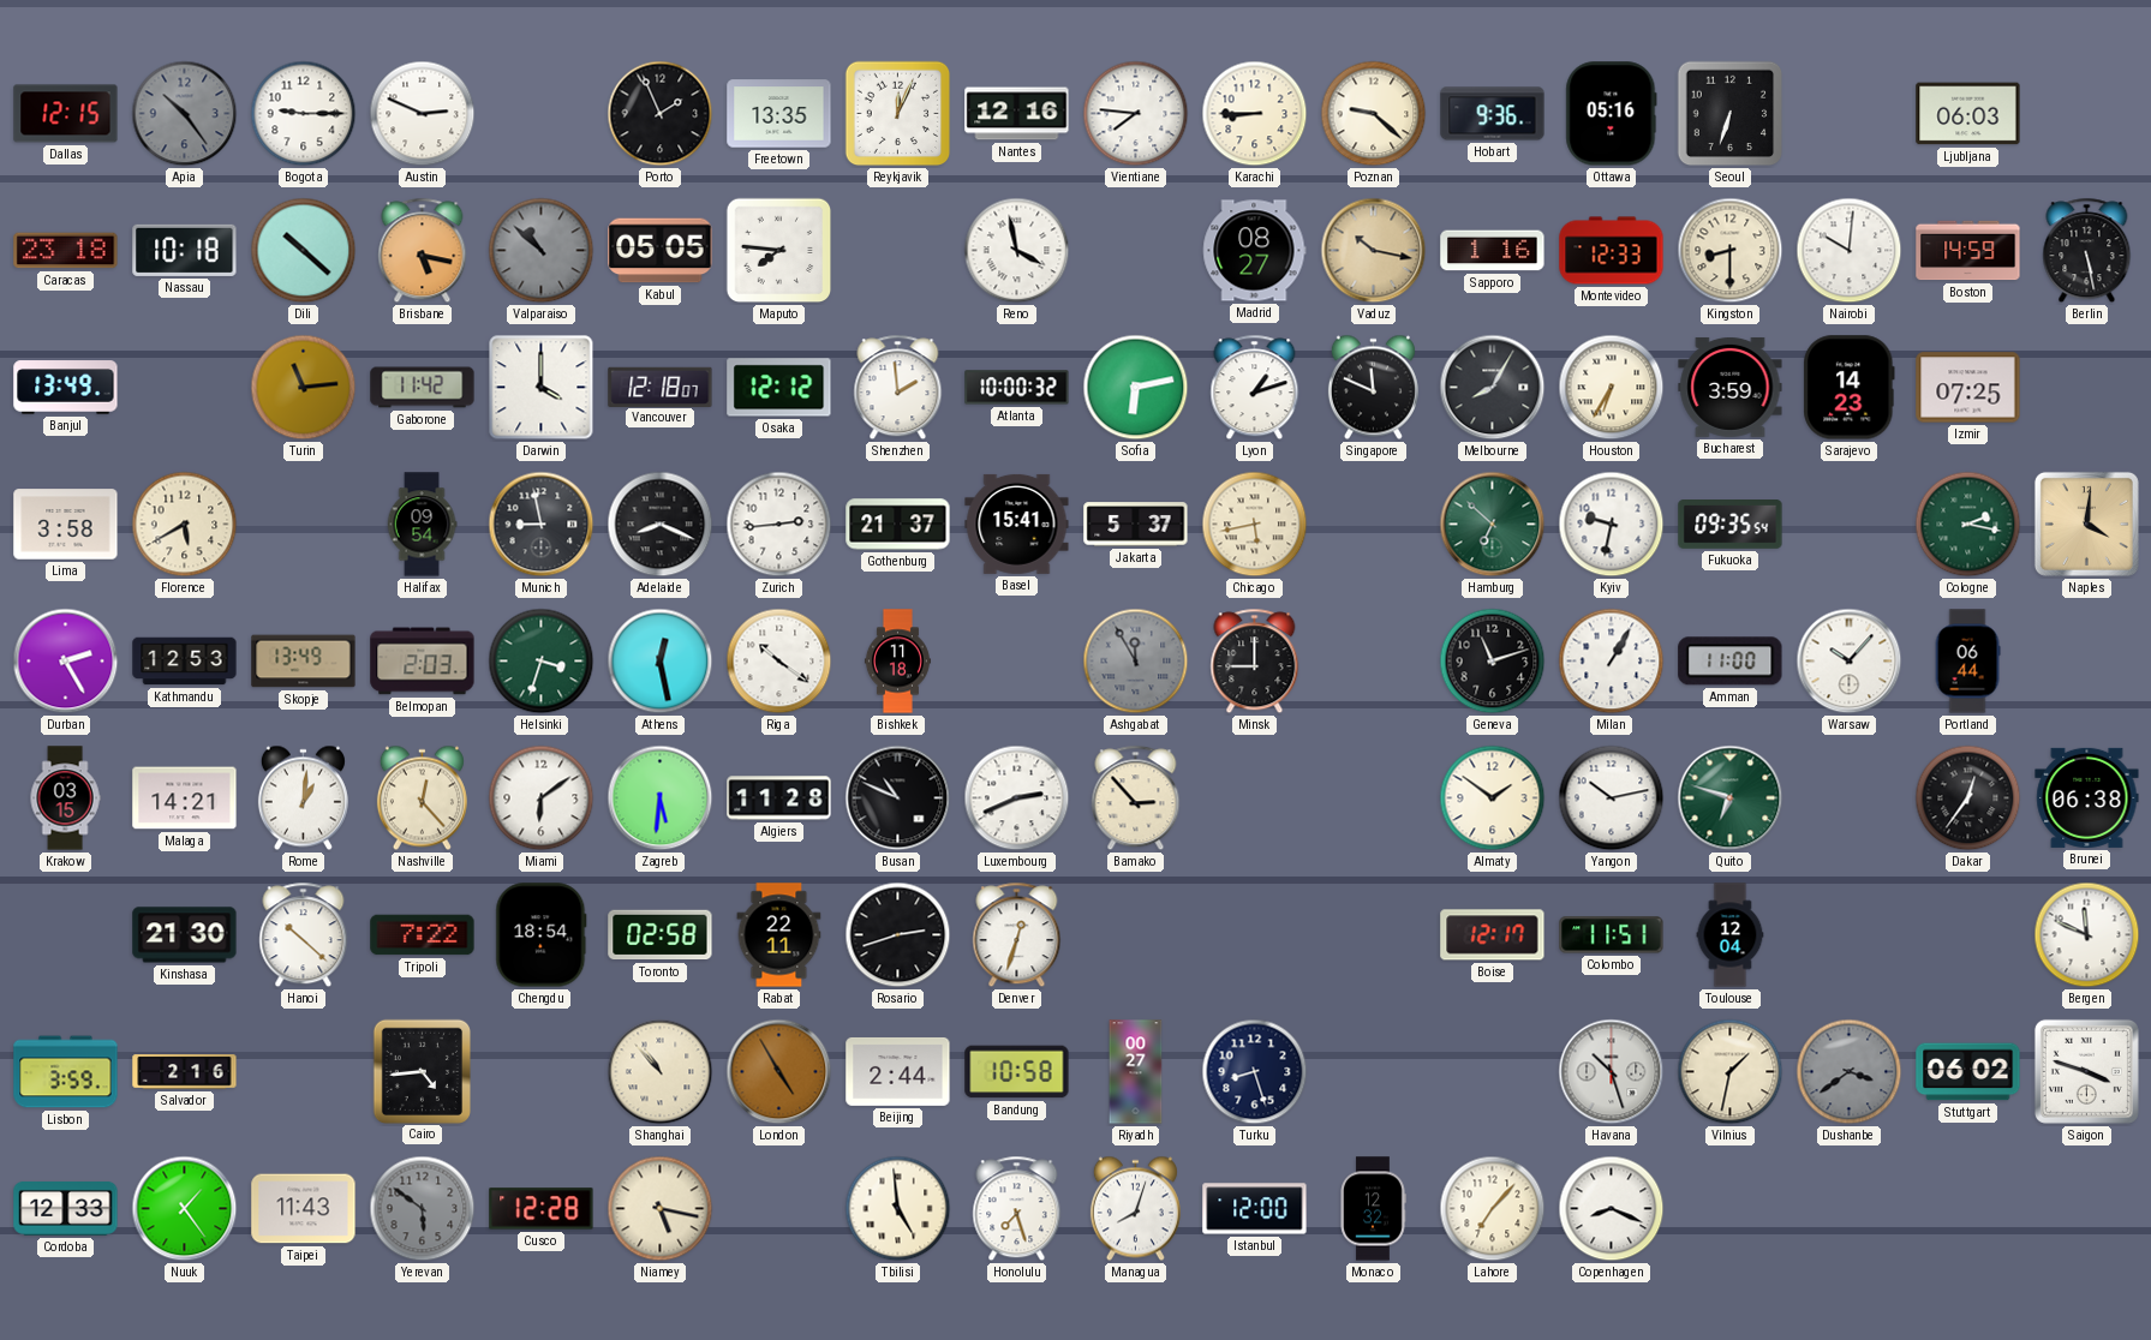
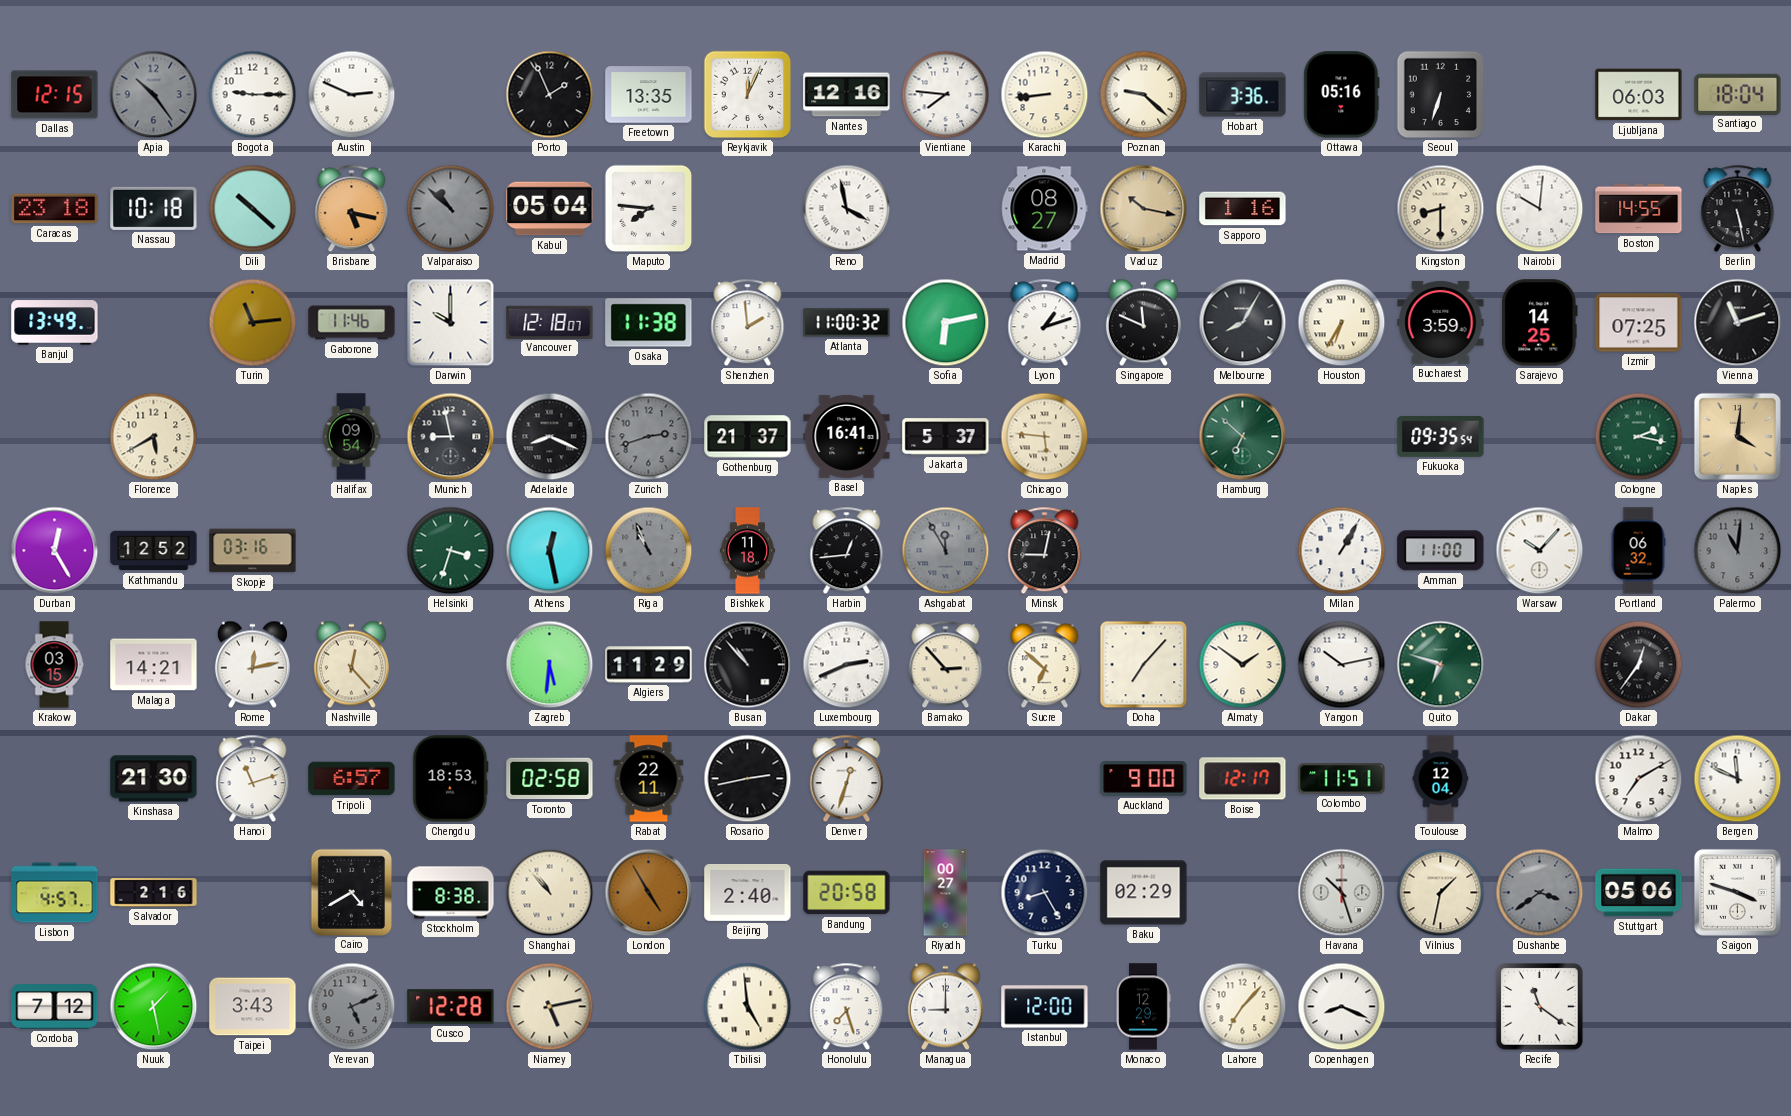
Karachi: 8:45 -> 8:44
Hobart: 9:36 -> 3:36
Santiago: none -> 18:04
Kabul: 05:05 -> 05:04
Montevideo: 12:33 -> none
Boston: 14:59 -> 14:55
Gaborone: 11:42 -> 11:46
Darwin: 4:00 -> 10:00
Osaka: 12:12 -> 11:38
Atlanta: 10:00 -> 11:00
Sarajevo: 14:23 -> 14:25
Vienna: none -> 11:12
Lima: 3:58 -> none
Zurich: 2:44 -> 2:42
Zurich dial: white -> grey
Basel: 15:41 -> 16:41
Chicago: 5:43 -> 5:46
Kyiv: 9:32 -> none
Durban: 2:25 -> 12:25
Kathmandu: 12:53 -> 12:52
Skopje: 13:49 -> 03:16
Belmopan: 2:03 -> none
Riga: 10:21 -> 10:56
Riga dial: white -> grey
Harbin: none -> 12:44
Minsk: 9:00 -> 9:02
Geneva: 11:12 -> none
Portland: 06:44 -> 06:32
Palermo: none -> 11:01
Rome: 1:01 -> 12:13
Miami: 6:09 -> none
Algiers: 11:28 -> 11:29
Busan: 10:49 -> 10:53
Sucre: none -> 6:52
Doha: none -> 7:07
Brunei: 06:38 -> none
Hanoi: 10:22 -> 11:12
Tripoli: 7:22 -> 6:57
Chengdu: 18:54 -> 18:53
Rosario: 2:42 -> 2:43
Auckland: none -> 9:00
Malmo: none -> 7:10
Lisbon: 3:59 -> 4:57
Cairo: 4:44 -> 4:40
Stockholm: none -> 8:38
Beijing: 2:44 -> 2:40
Bandung: 10:58 -> 20:58
Turku: 8:27 -> 8:25
Baku: none -> 02:29
Stuttgart: 06:02 -> 05:06
Cordoba: 12:33 -> 7:12
Nuuk: 1:24 -> 1:28
Taipei: 11:43 -> 3:43
Yerevan: 5:51 -> 5:11
Niamey: 5:17 -> 5:13
Managua: 8:03 -> 9:00
Monaco: 12:32 -> 12:29
Recife: none -> 11:21
